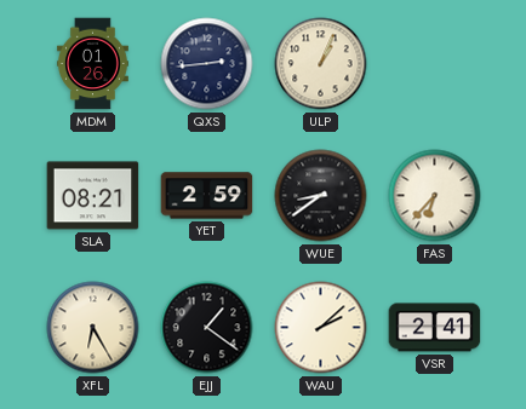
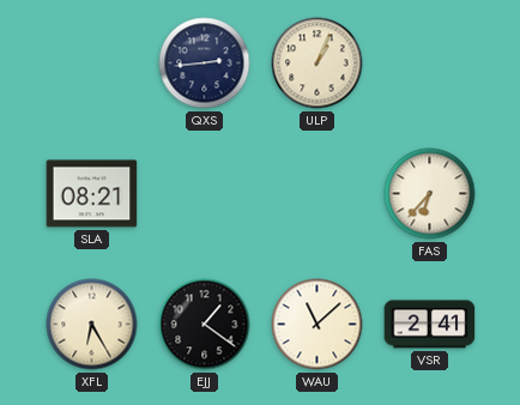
MDM: 01:26 -> none
YET: 2:59 -> none
WUE: 8:39 -> none
WAU: 2:08 -> 11:08
